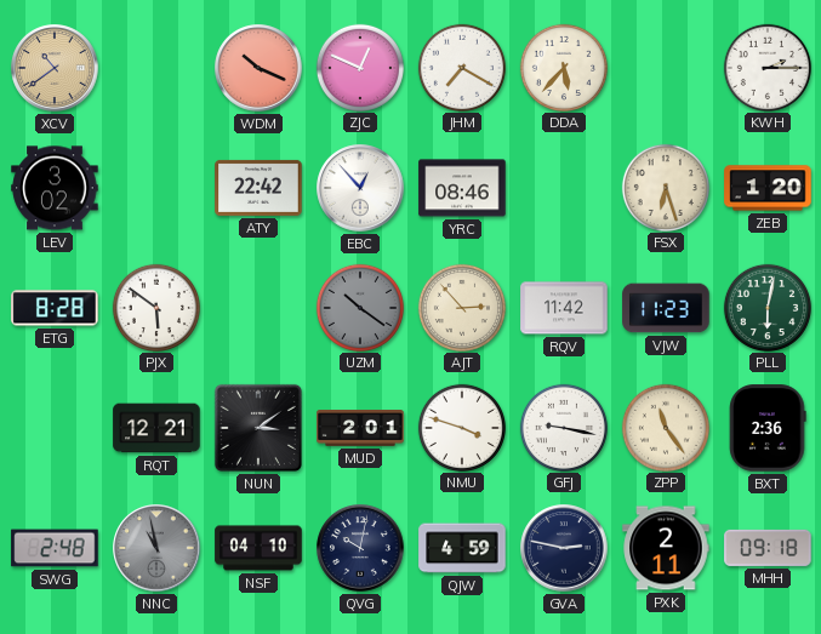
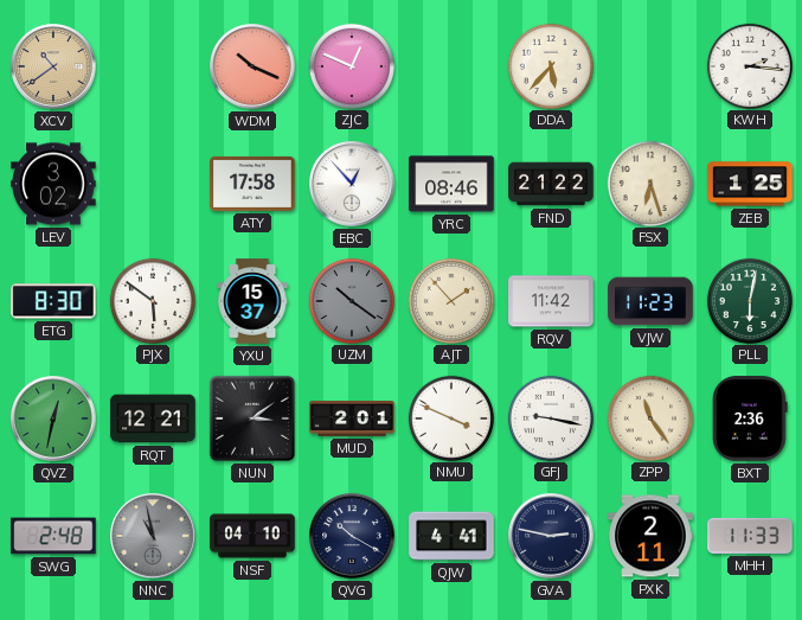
JHM: 7:20 -> none
KWH: 2:15 -> 2:16
ATY: 22:42 -> 17:58
FND: none -> 21:22
ZEB: 1:20 -> 1:25
ETG: 8:28 -> 8:30
YXU: none -> 15:37
AJT: 2:53 -> 1:53
QVZ: none -> 12:32
NMU: 3:48 -> 3:49
QVG: 10:02 -> 10:20
QJW: 4:59 -> 4:41
MHH: 09:18 -> 11:33
